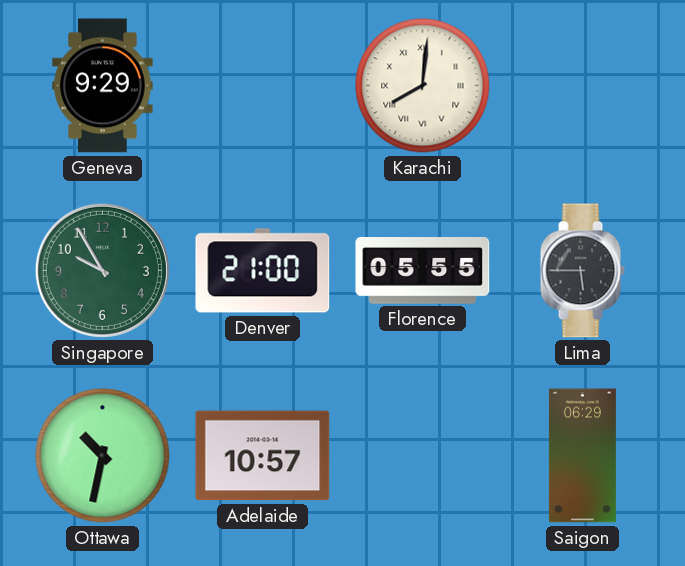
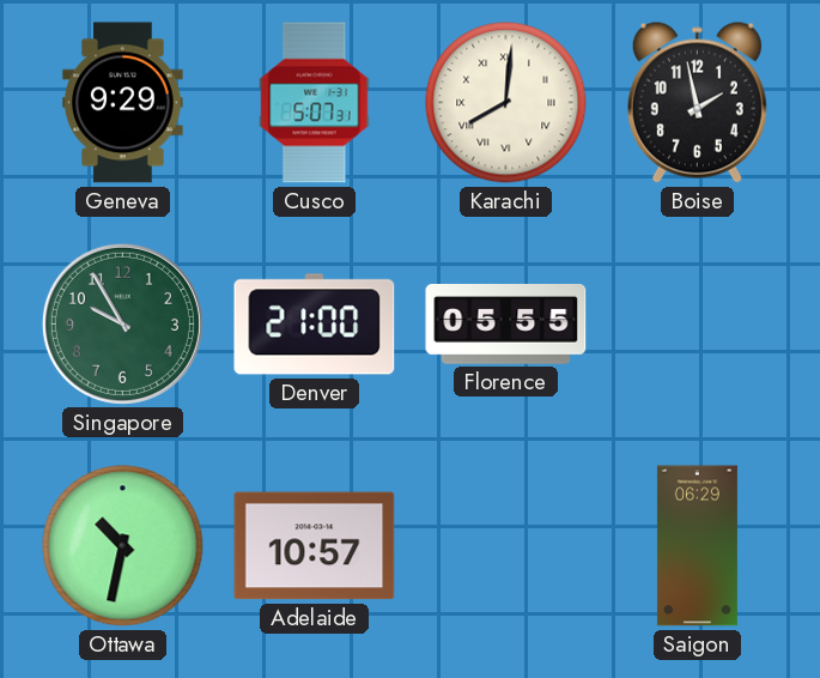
Cusco: none -> 5:07
Boise: none -> 1:58
Lima: 5:45 -> none
